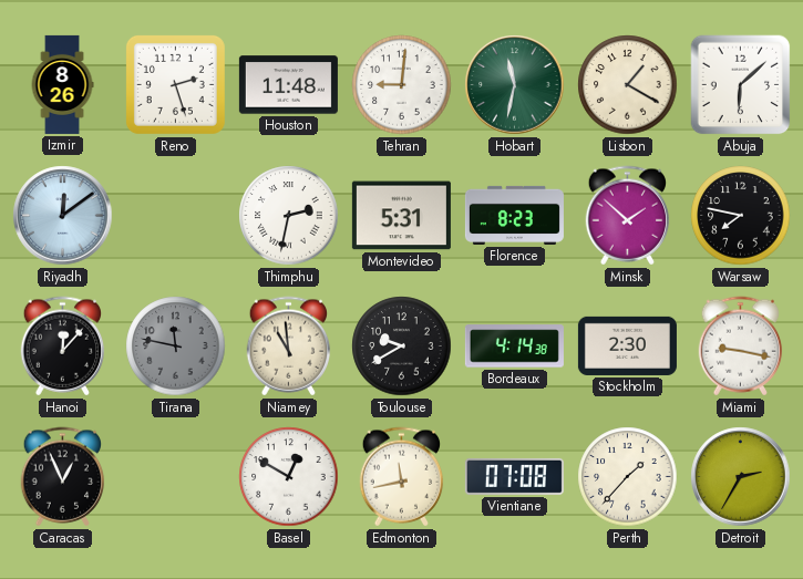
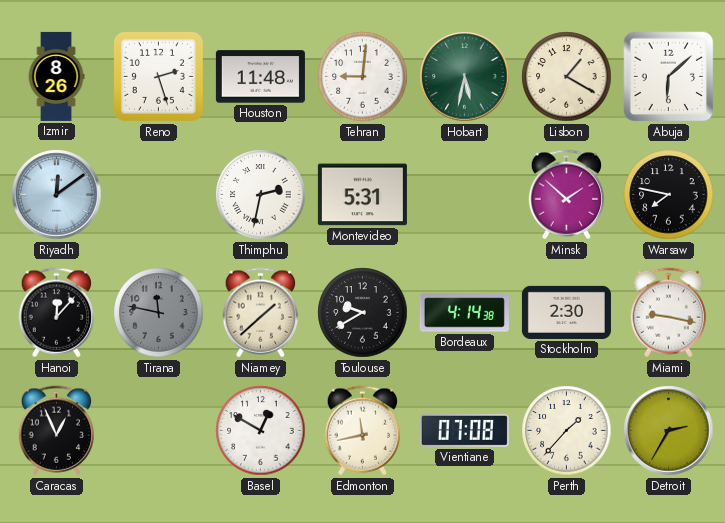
Hobart: 11:32 -> 5:32
Florence: 8:23 -> none
Niamey: 10:59 -> 1:38
